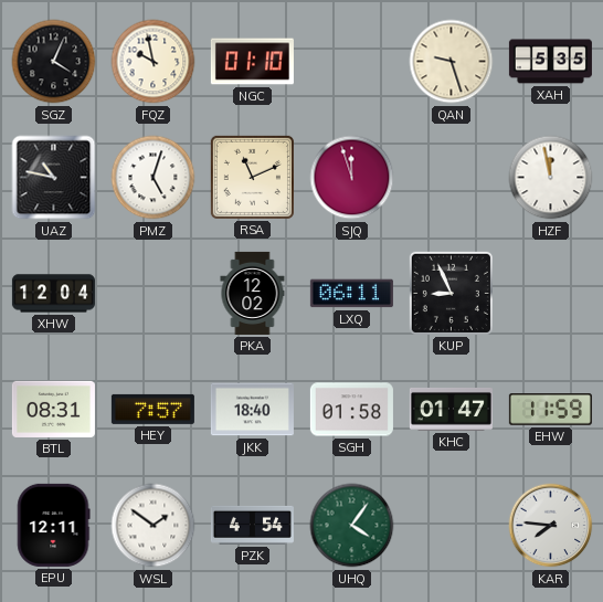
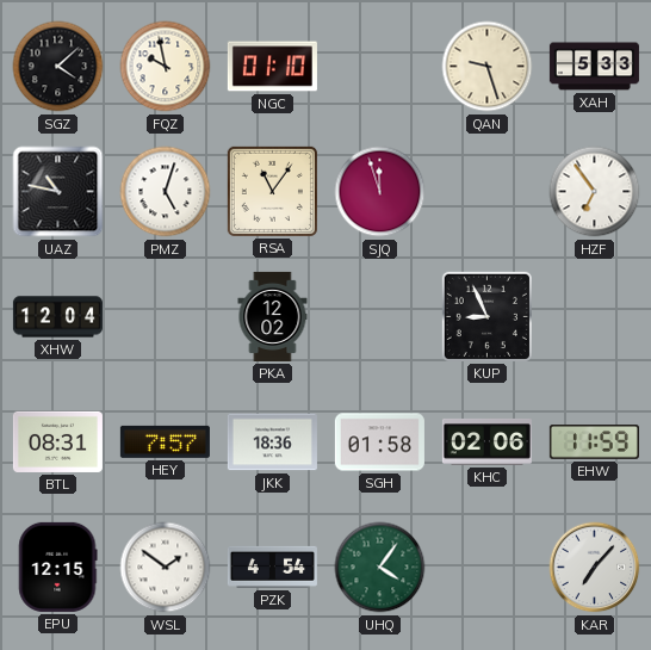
SGZ: 4:04 -> 4:08
XAH: 5:35 -> 5:33
RSA: 11:11 -> 11:06
HZF: 11:58 -> 6:54
LXQ: 06:11 -> none
JKK: 18:40 -> 18:36
KHC: 01:47 -> 02:06
EPU: 12:11 -> 12:15
KAR: 7:46 -> 7:07
